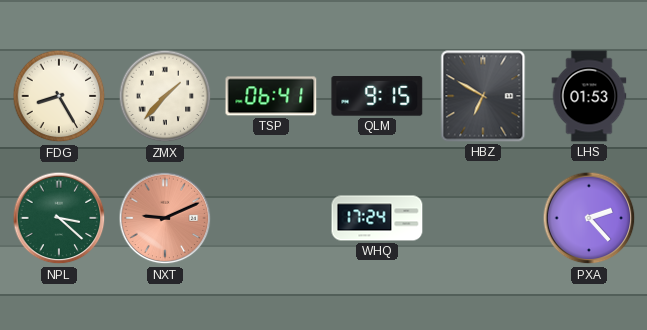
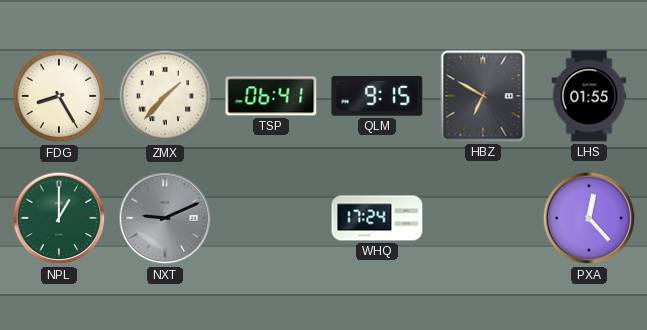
LHS: 01:53 -> 01:55
NPL: 3:22 -> 1:00
NXT dial: salmon -> grey
PXA: 2:23 -> 12:23
